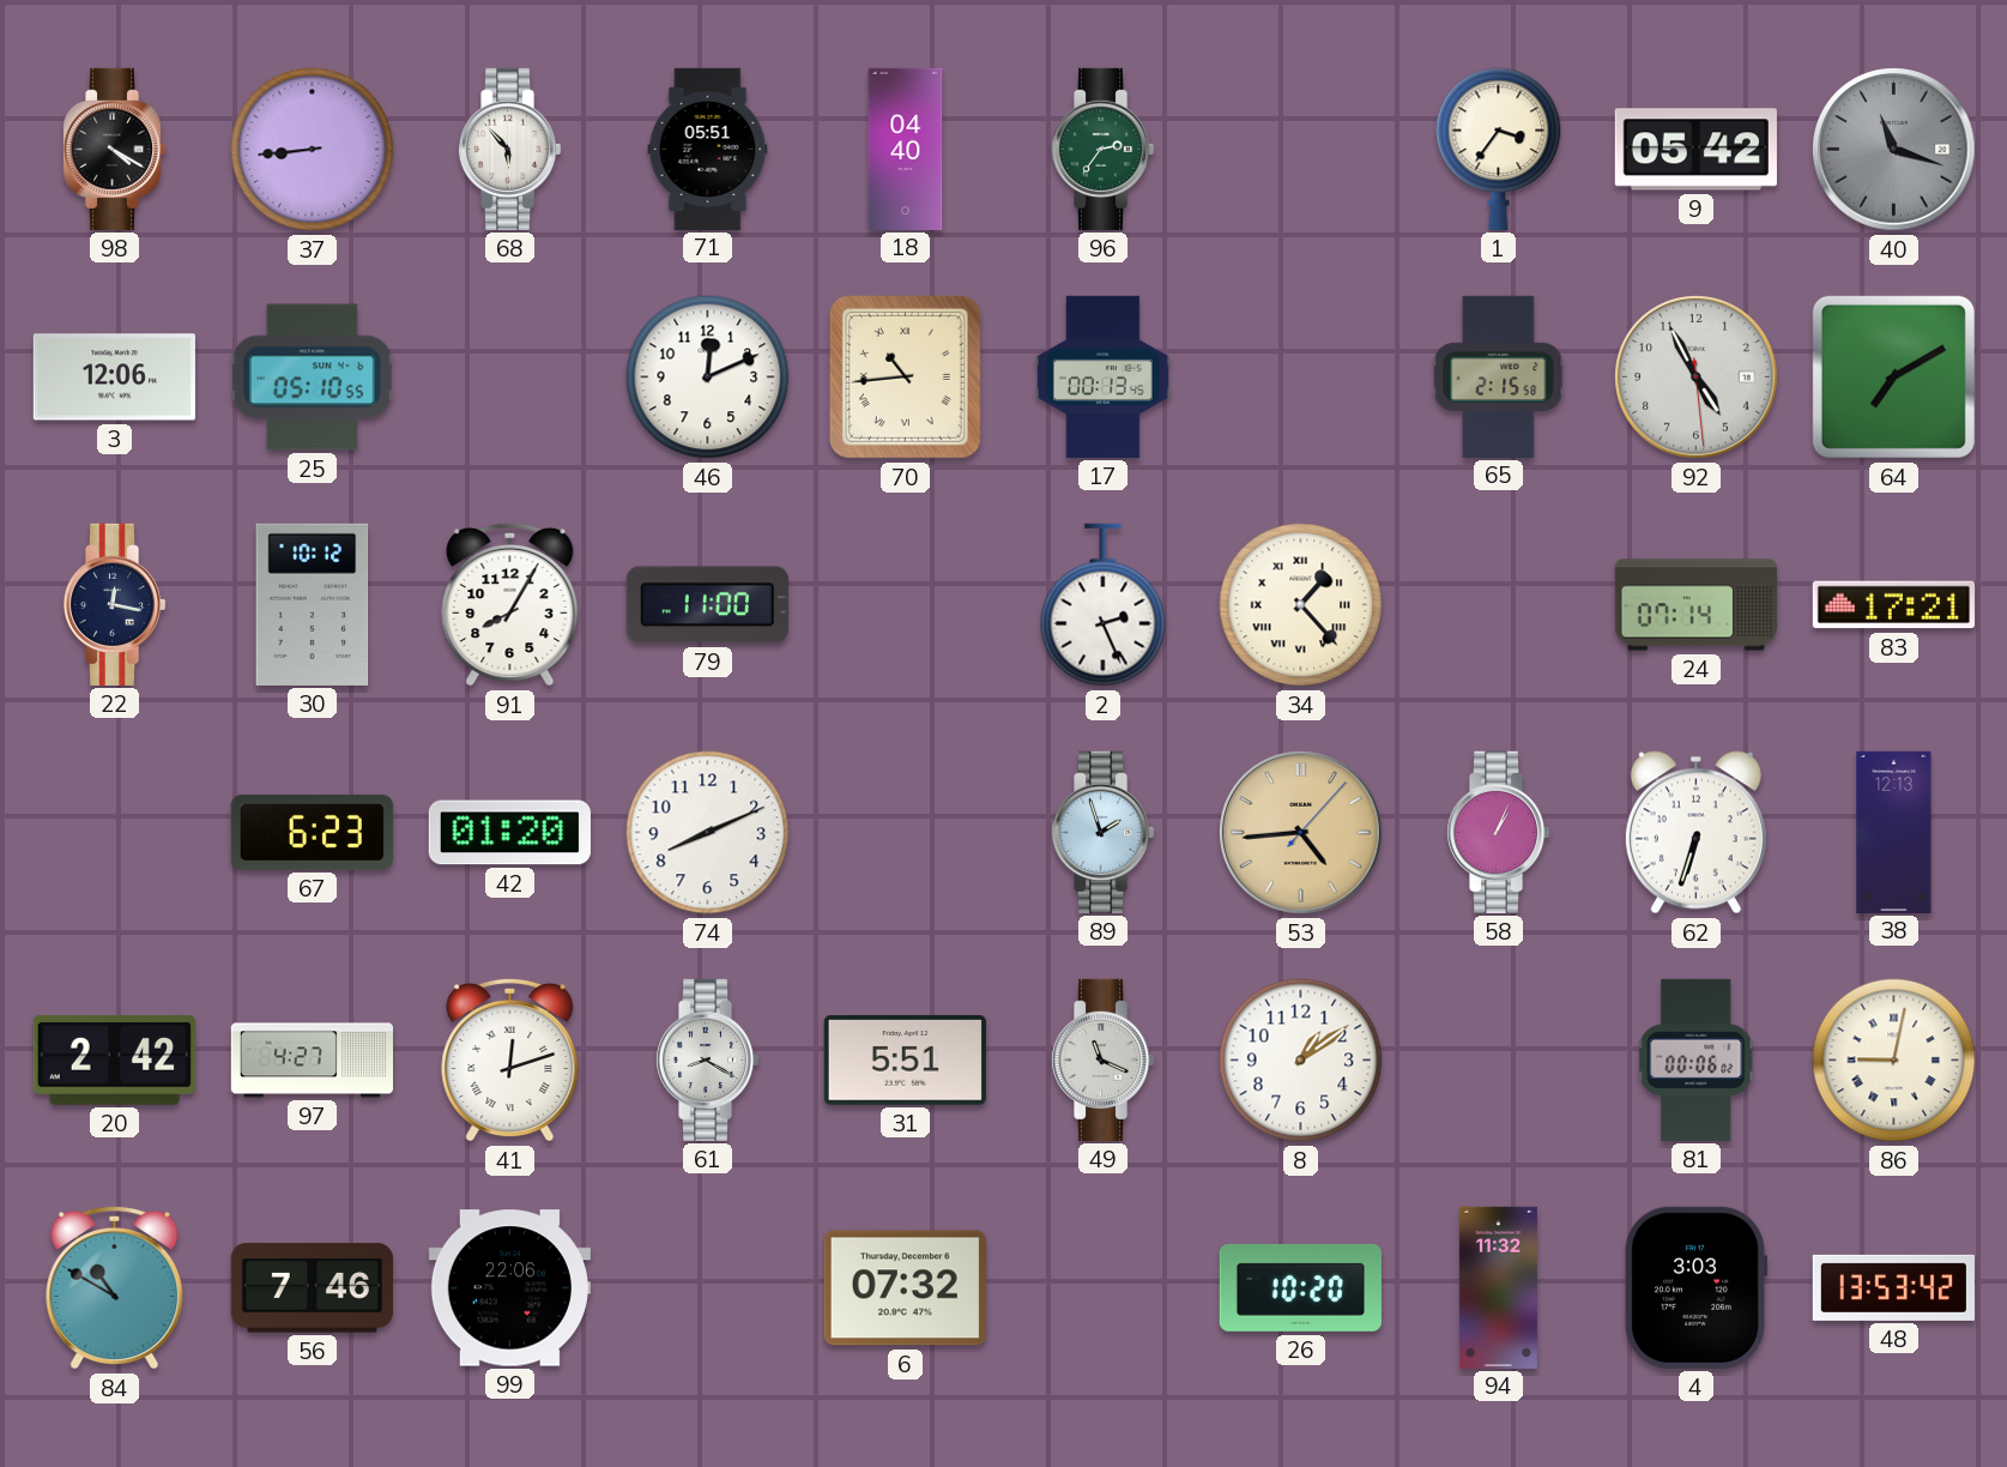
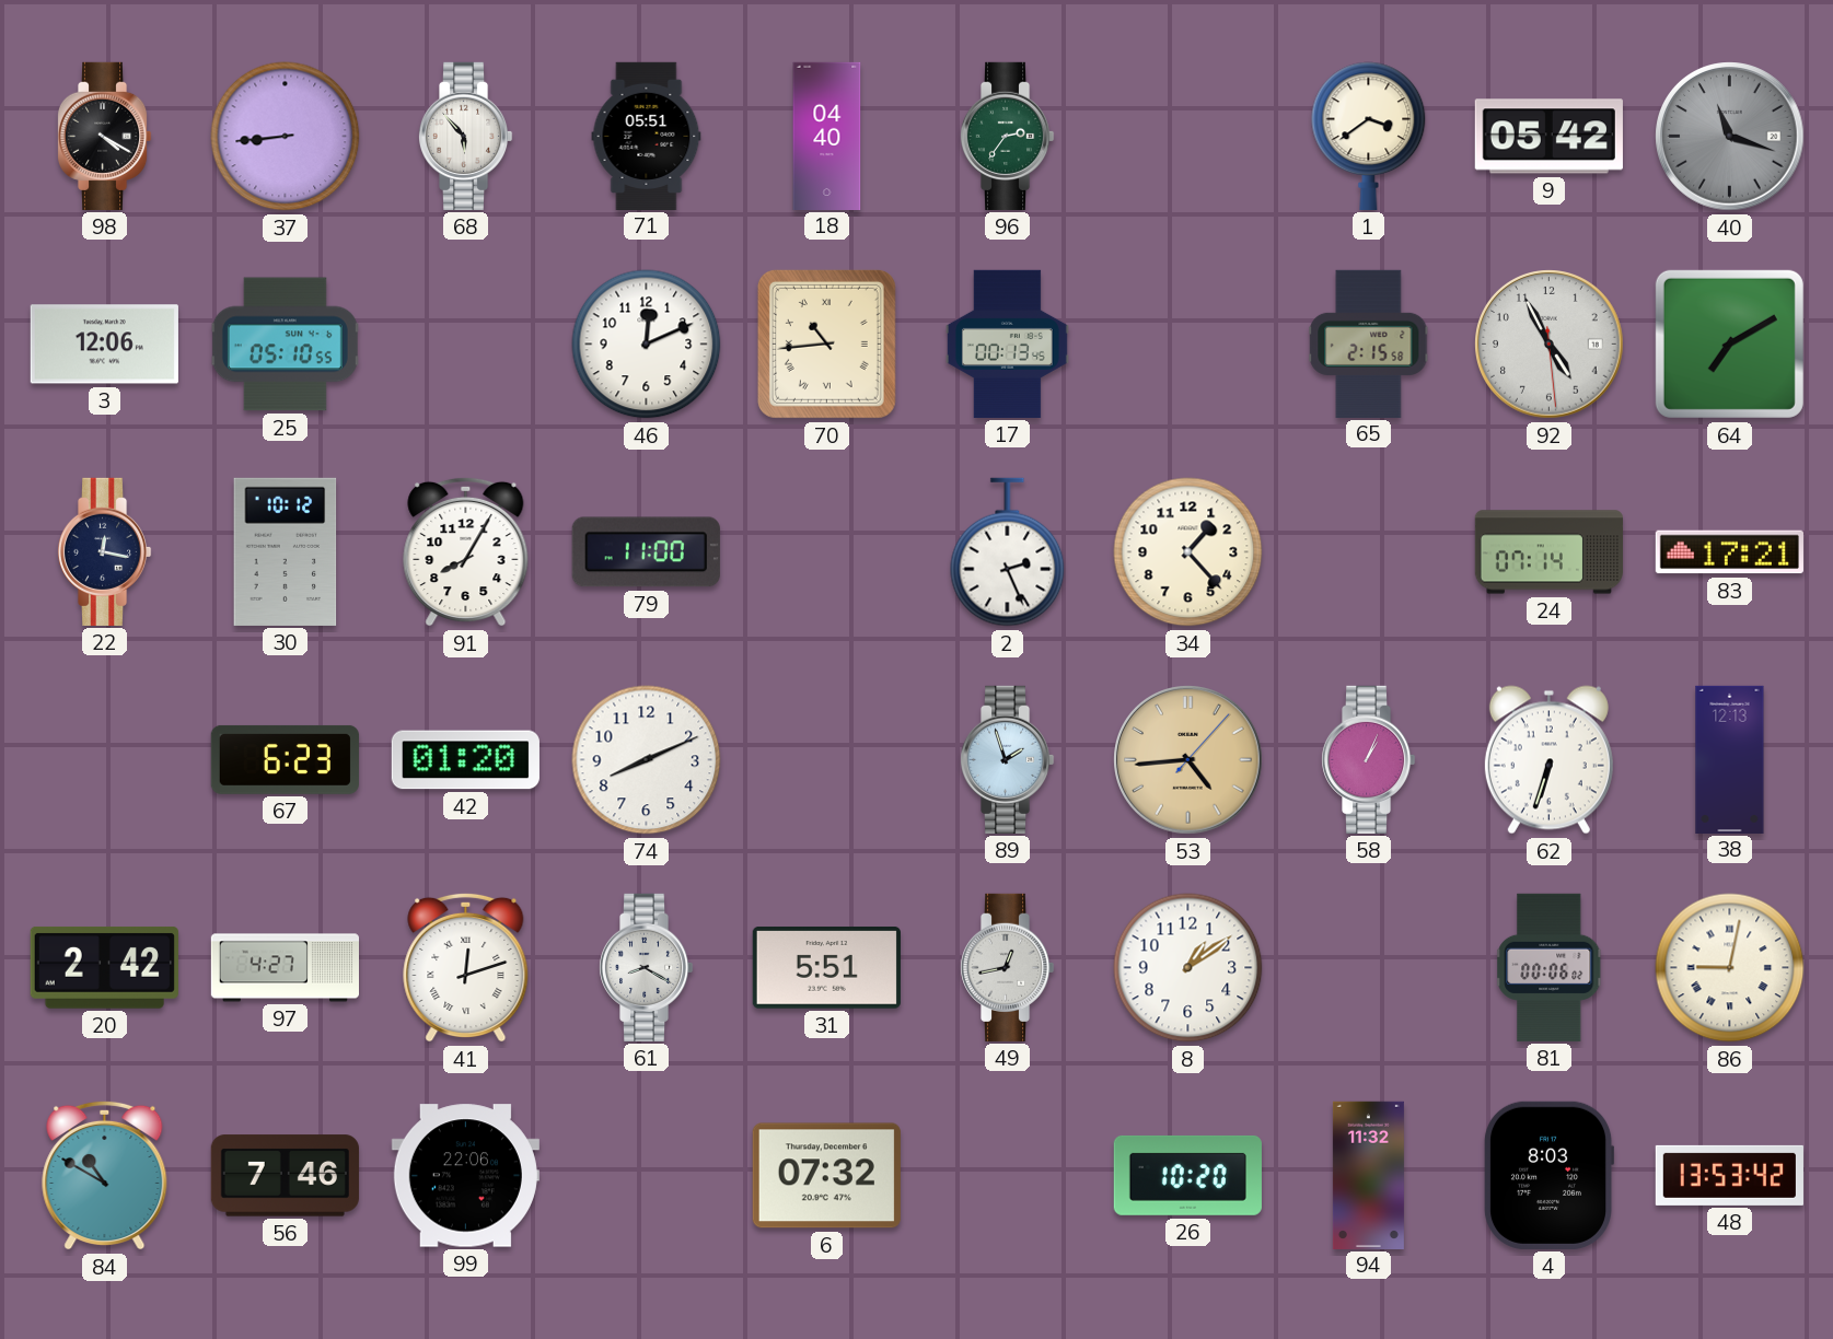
1: 3:36 -> 3:39
34 numerals: Roman -> Arabic
49: 11:19 -> 12:43
4: 3:03 -> 8:03
